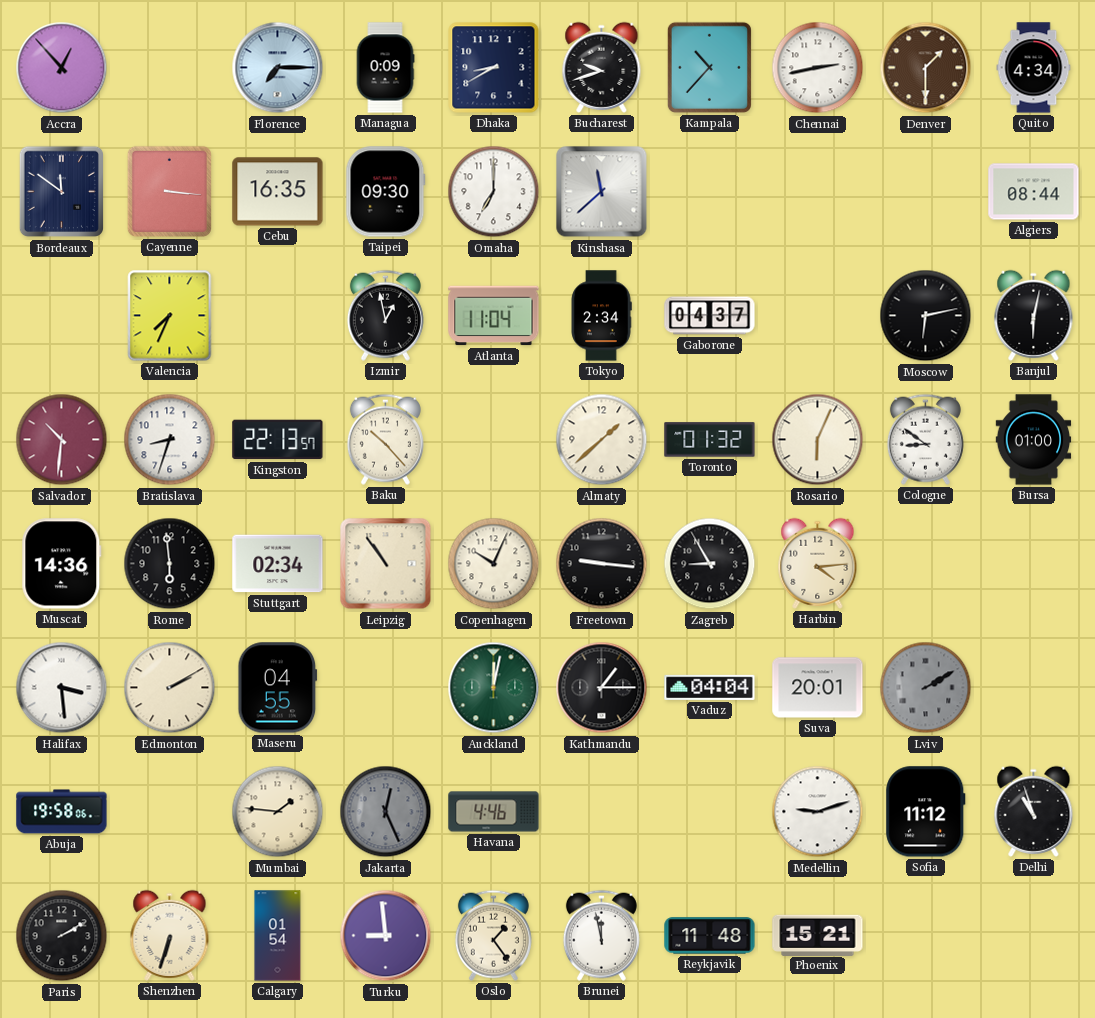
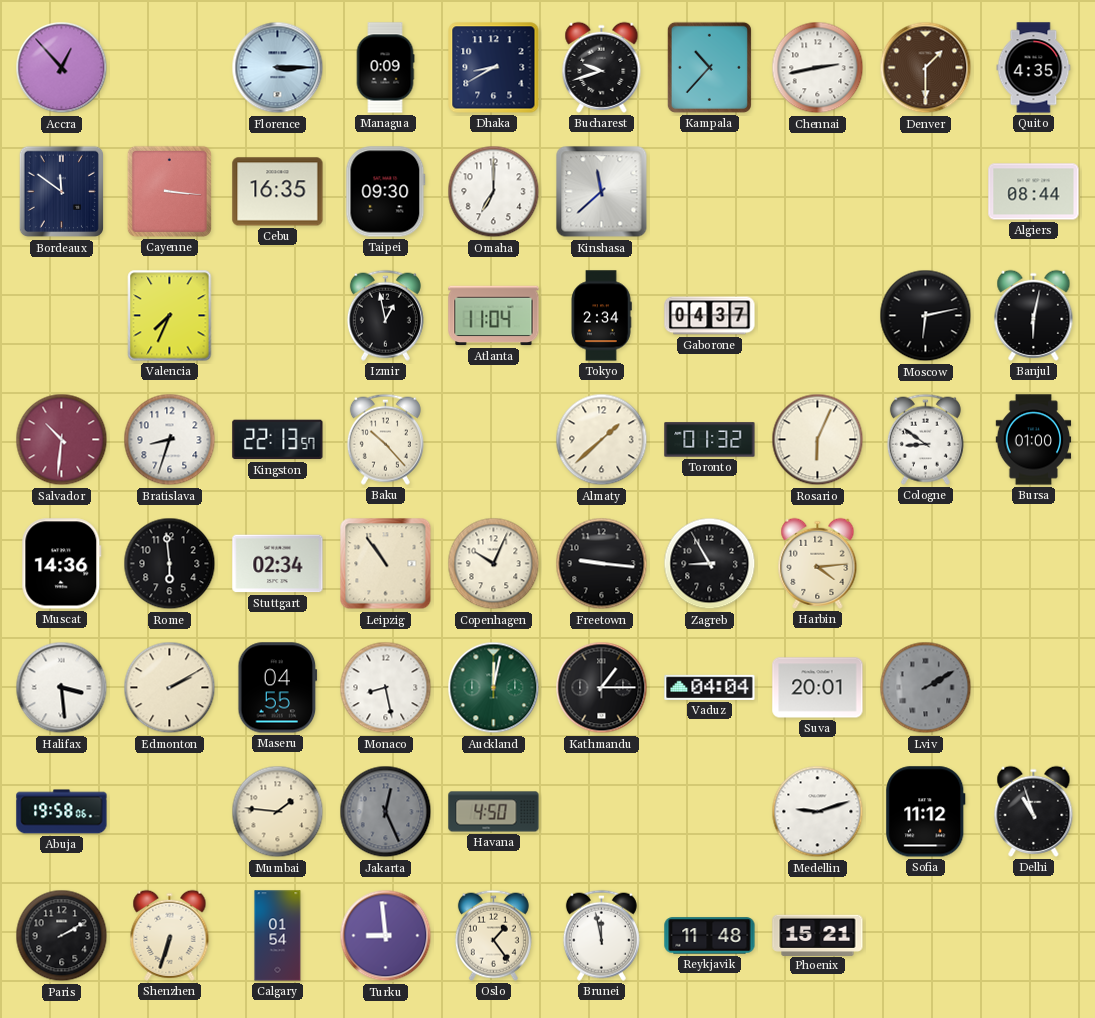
Florence: 7:15 -> 3:15
Quito: 4:34 -> 4:35
Monaco: none -> 8:28
Havana: 4:46 -> 4:50
